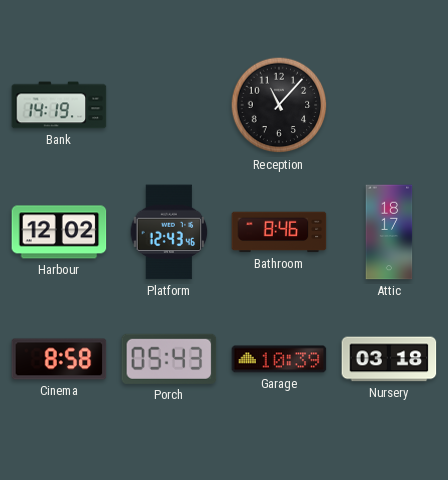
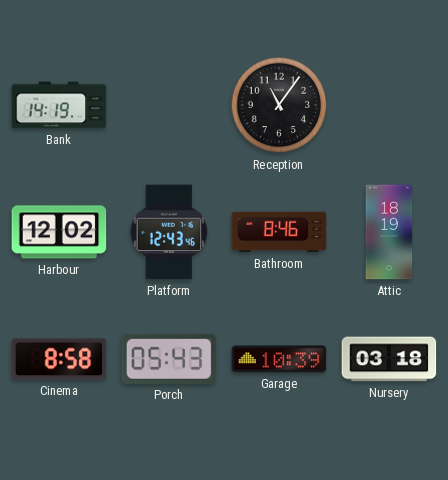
Reception: 11:07 -> 11:06
Attic: 18:17 -> 18:19
